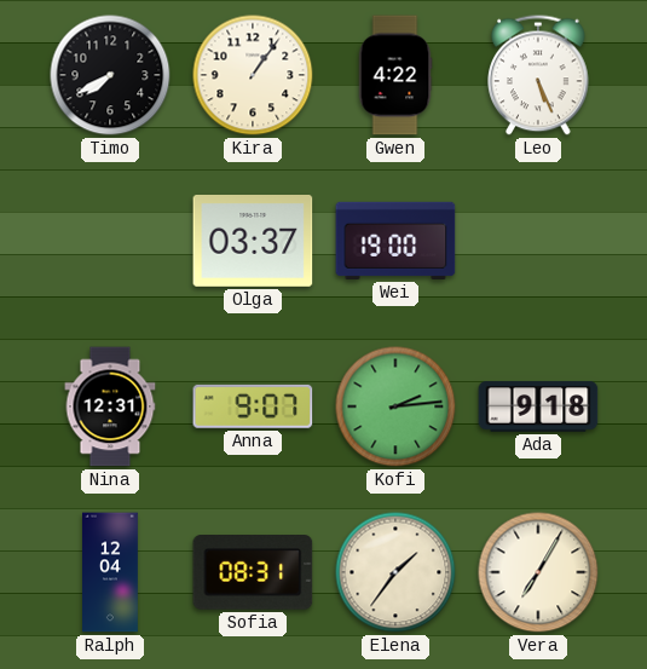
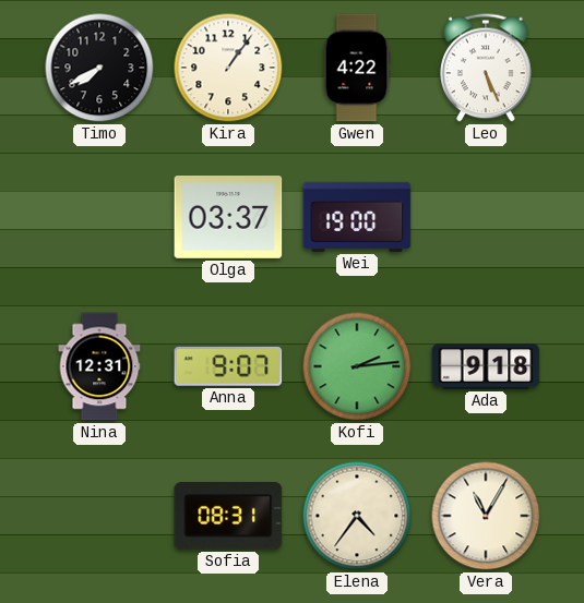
Ralph: 12:04 -> none
Elena: 1:36 -> 4:36
Vera: 7:05 -> 11:05
